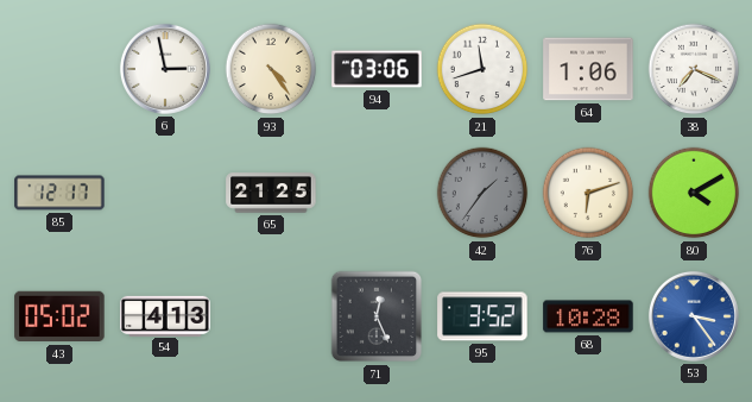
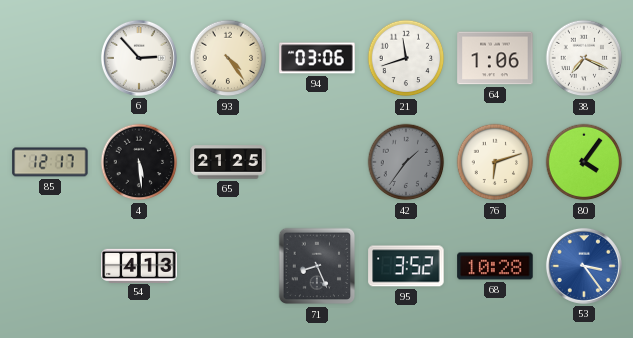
6: 2:58 -> 2:53
4: none -> 5:29
80: 4:10 -> 4:06
43: 05:02 -> none
71: 12:26 -> 8:26
